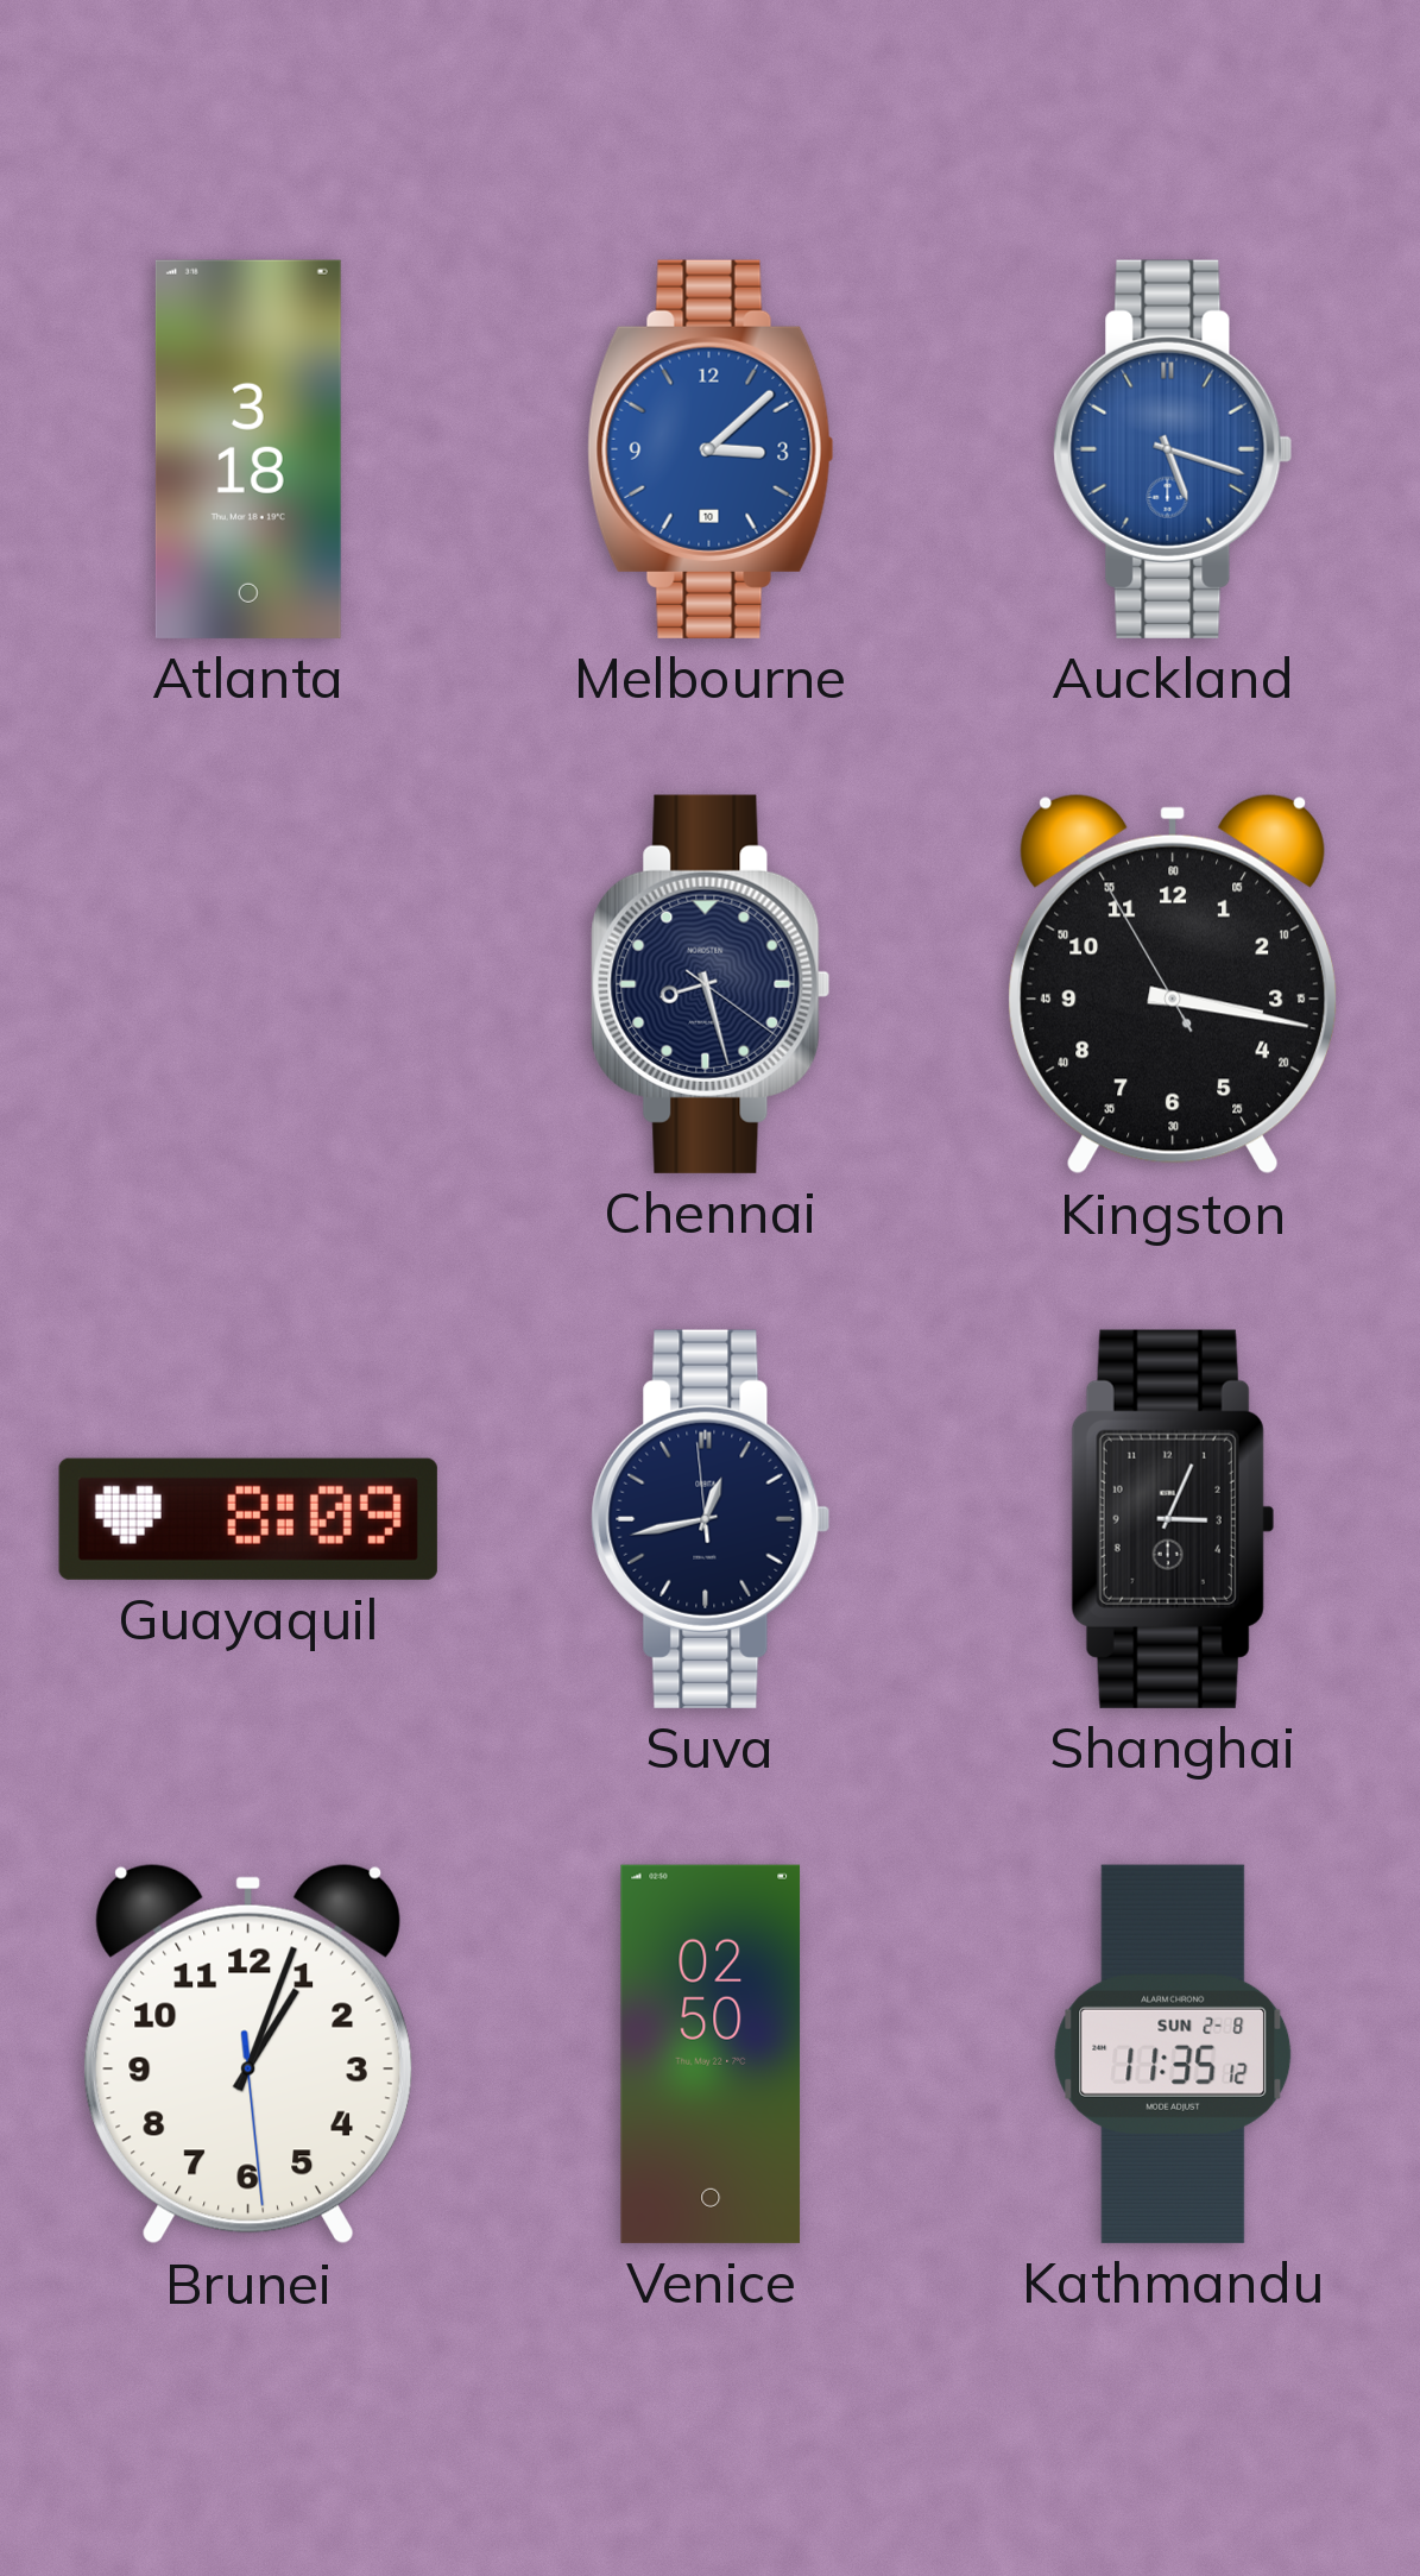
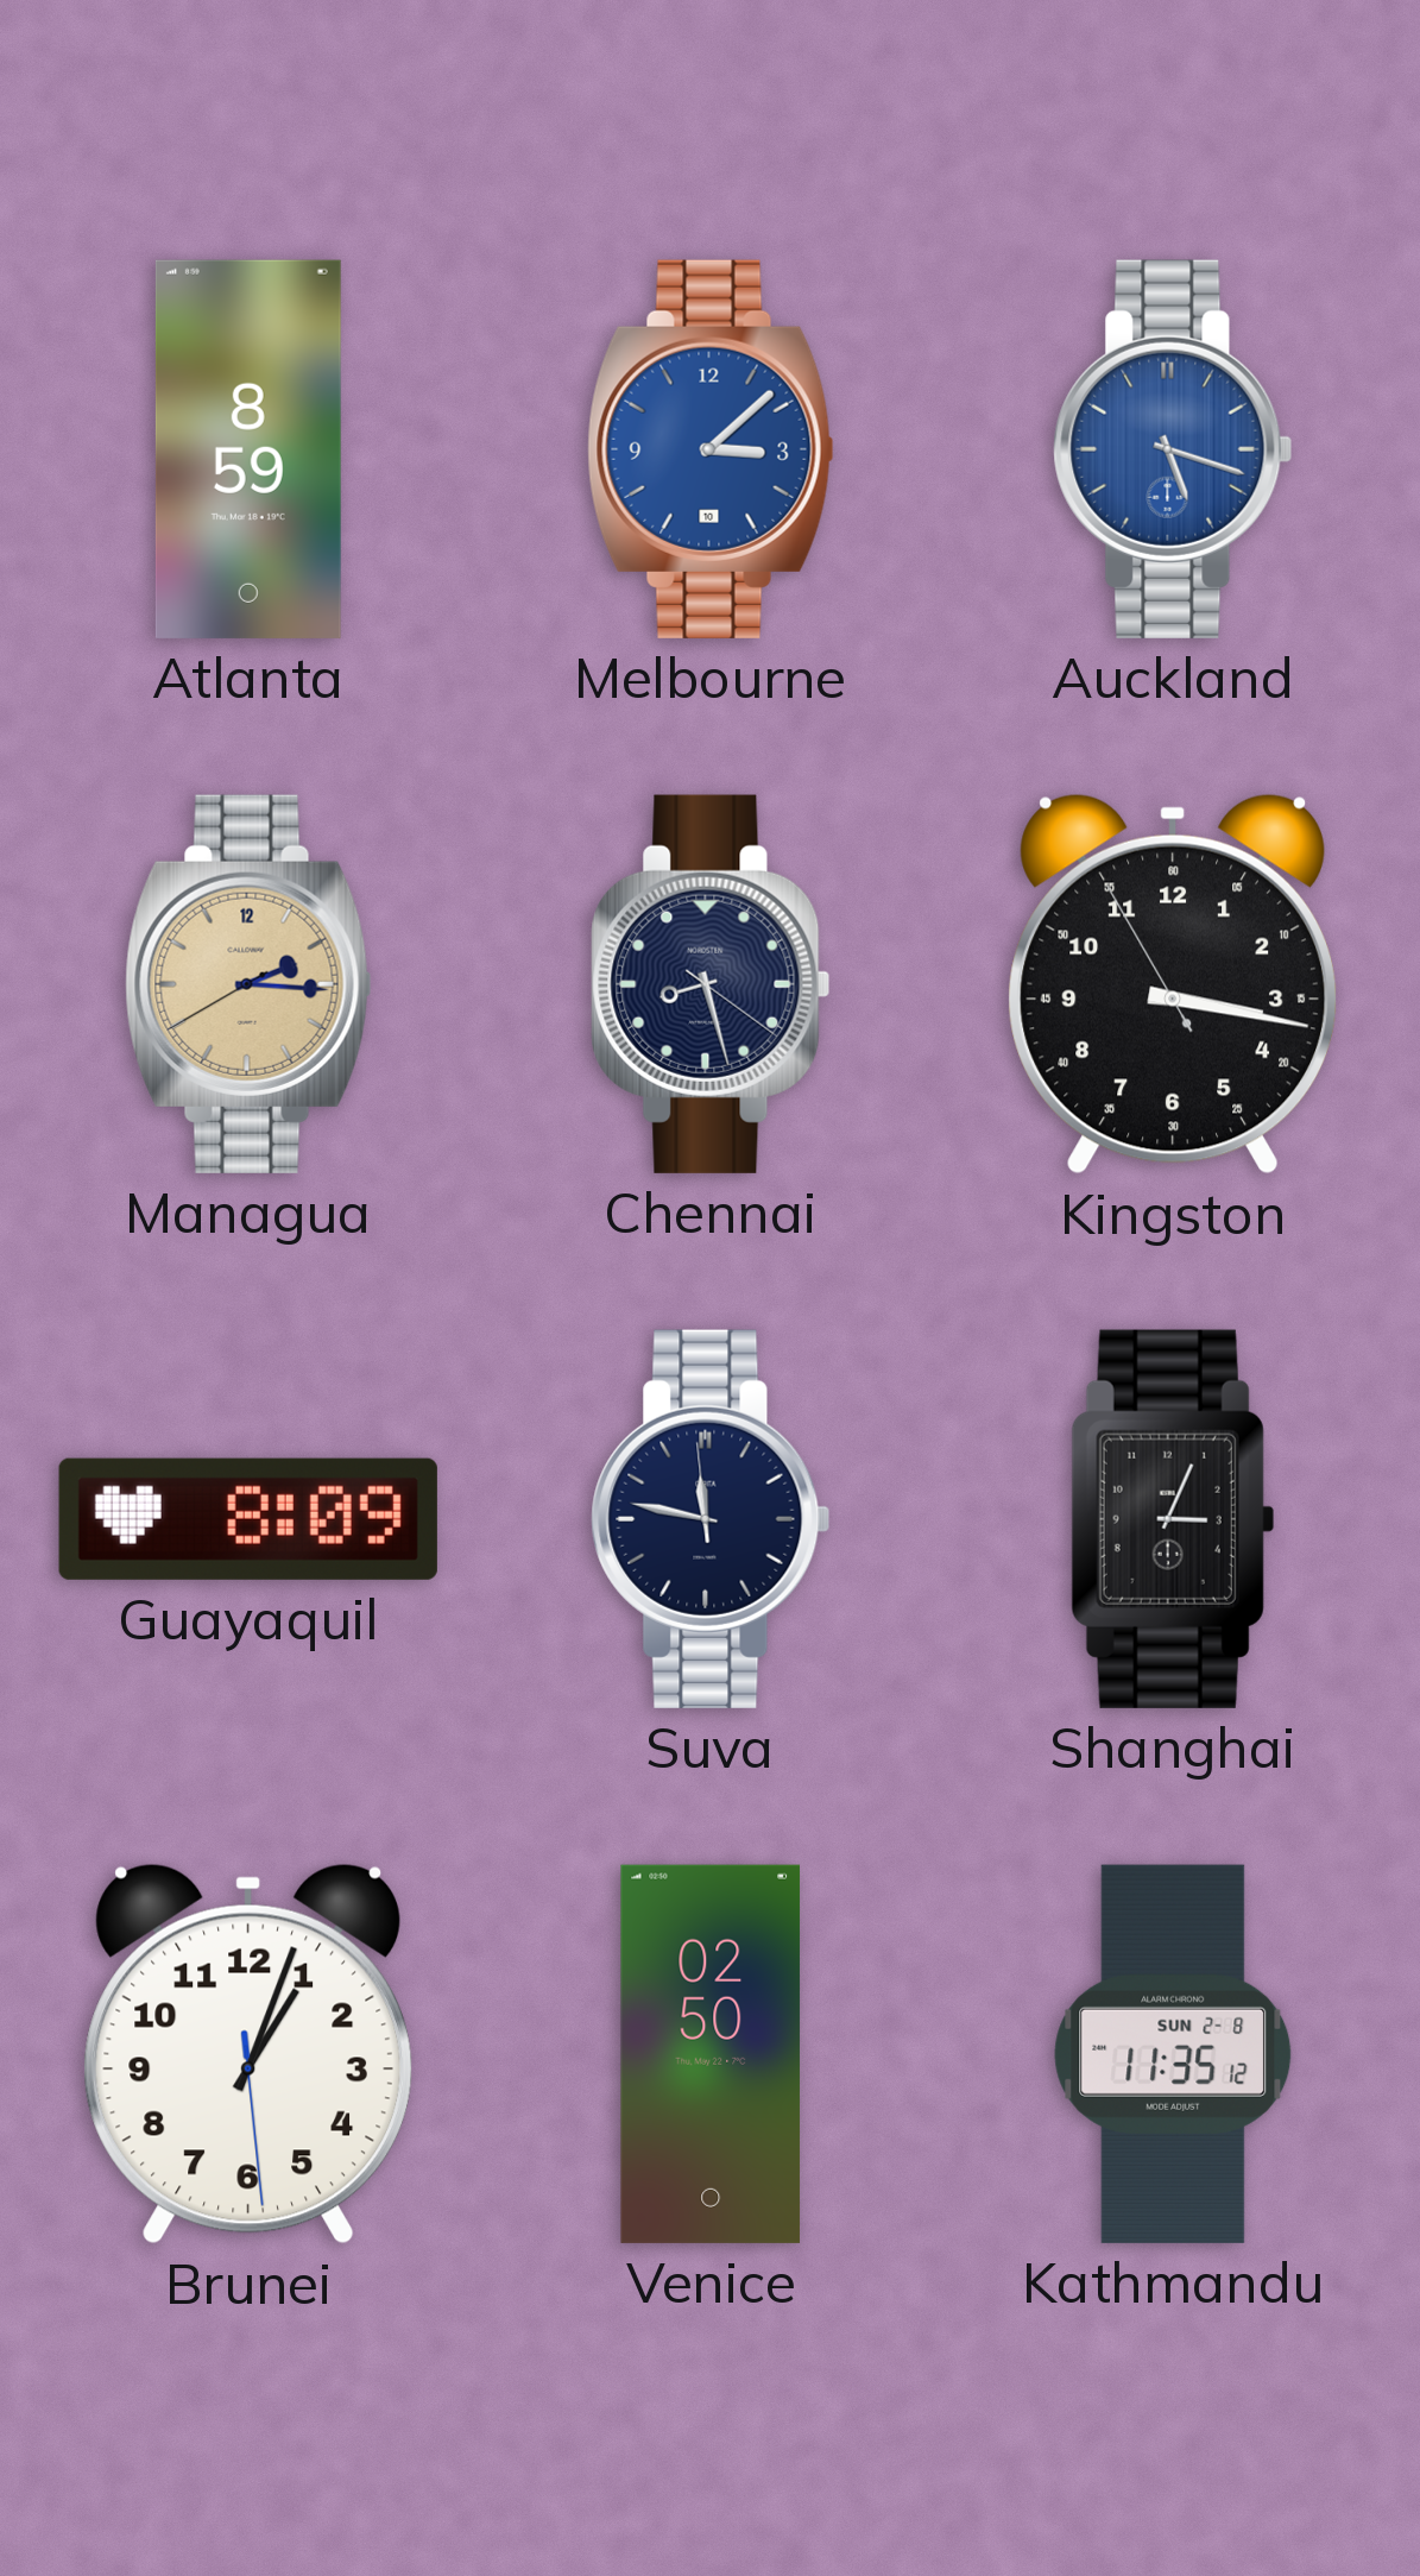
Atlanta: 3:18 -> 8:59
Managua: none -> 2:15
Suva: 12:42 -> 11:46
